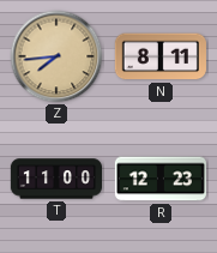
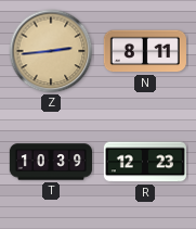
Z: 7:44 -> 2:44
T: 11:00 -> 10:39
